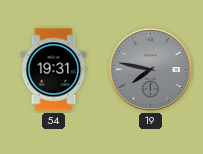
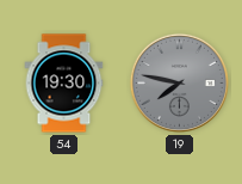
54: 19:31 -> 19:30
